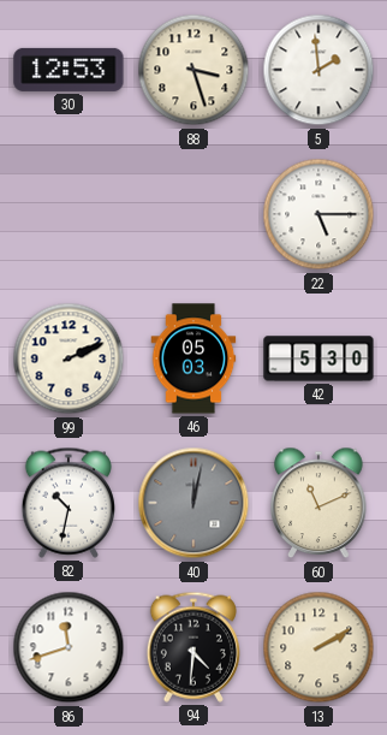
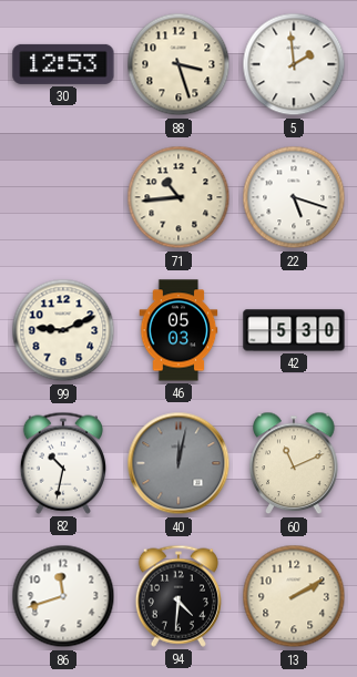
71: none -> 10:44
22: 5:15 -> 5:18
99: 2:11 -> 9:11
